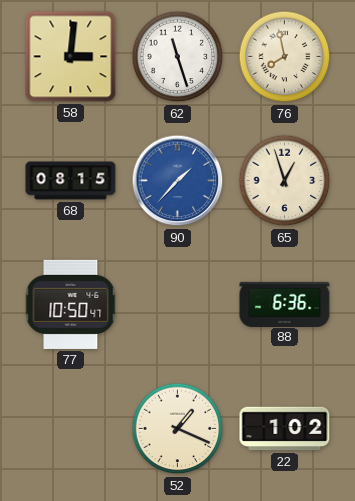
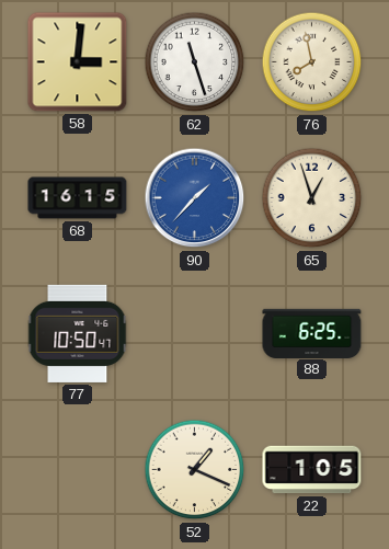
68: 08:15 -> 16:15
88: 6:36 -> 6:25
22: 1:02 -> 1:05
